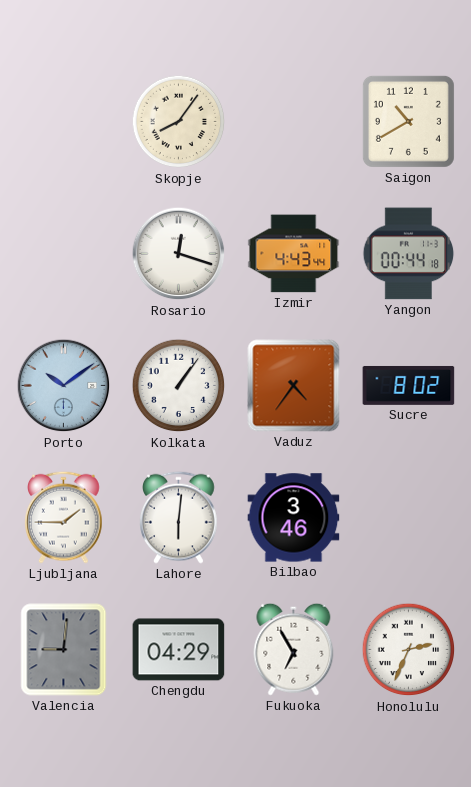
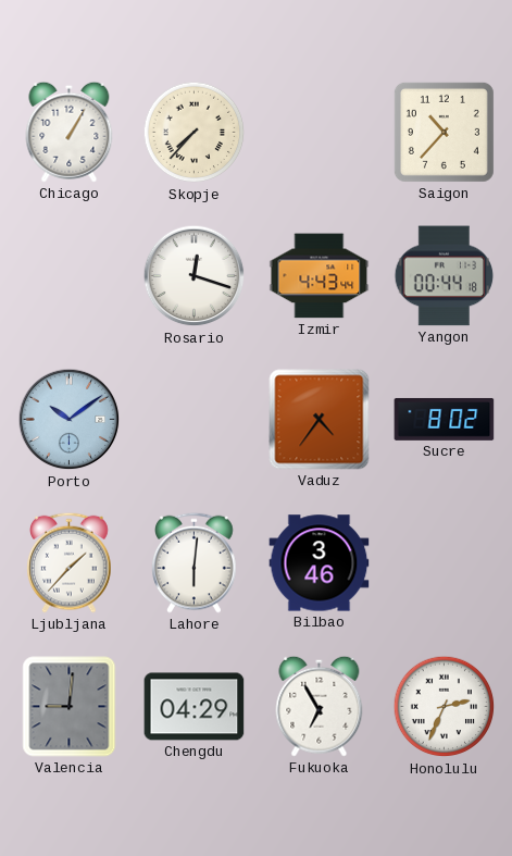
Chicago: none -> 1:05
Skopje: 8:06 -> 7:37
Saigon: 10:40 -> 10:37
Kolkata: 1:06 -> none
Ljubljana: 1:45 -> 1:37
